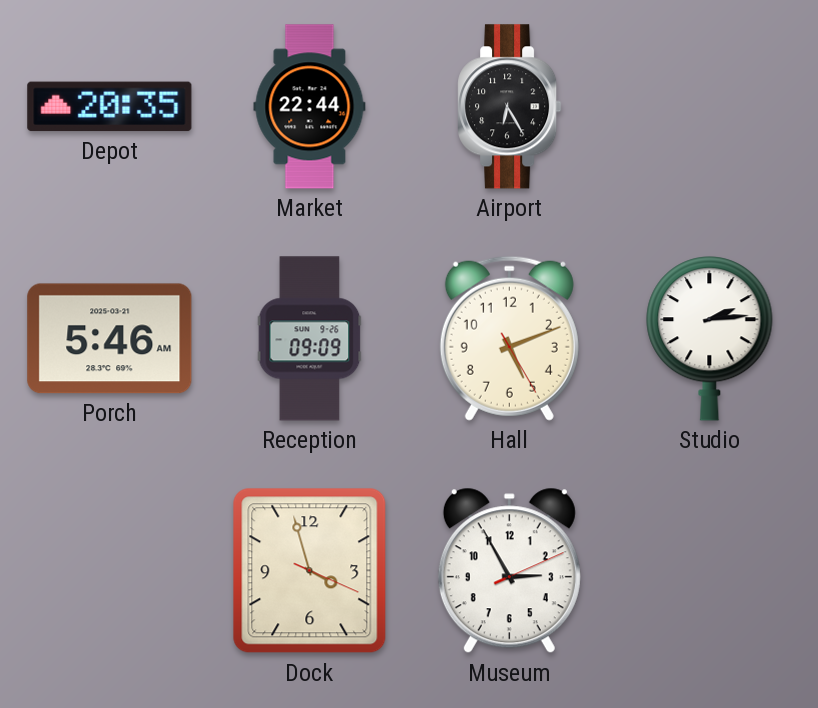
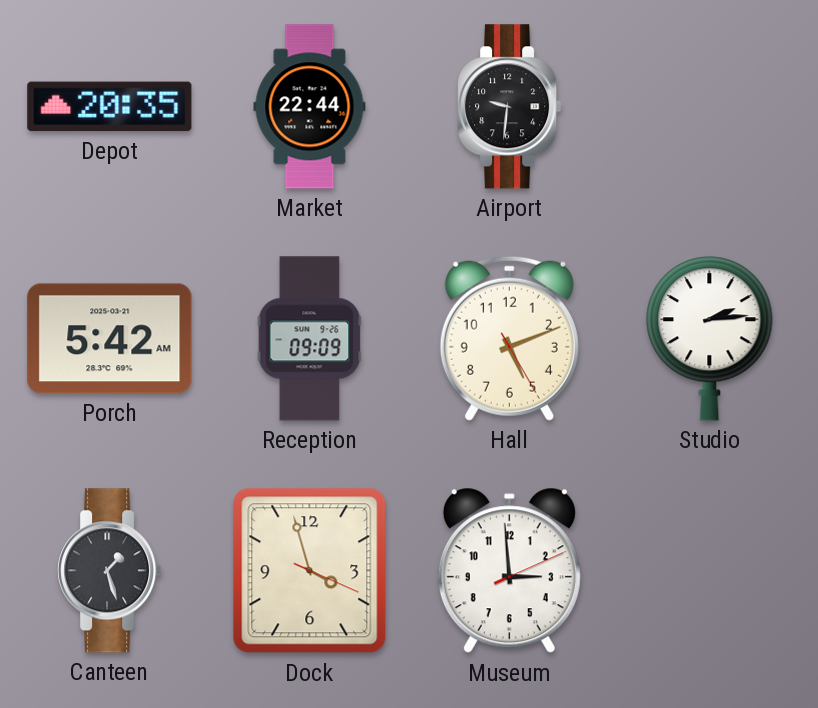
Airport: 6:25 -> 9:31
Porch: 5:46 -> 5:42
Canteen: none -> 1:27
Museum: 2:55 -> 2:59
